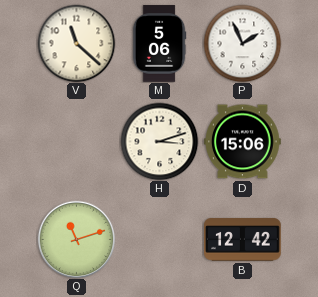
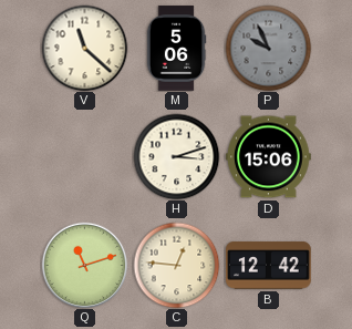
P: 1:56 -> 9:56
P dial: white -> grey
C: none -> 12:46
